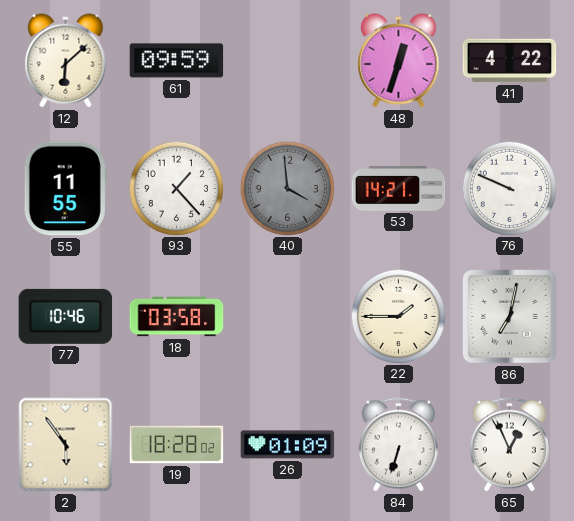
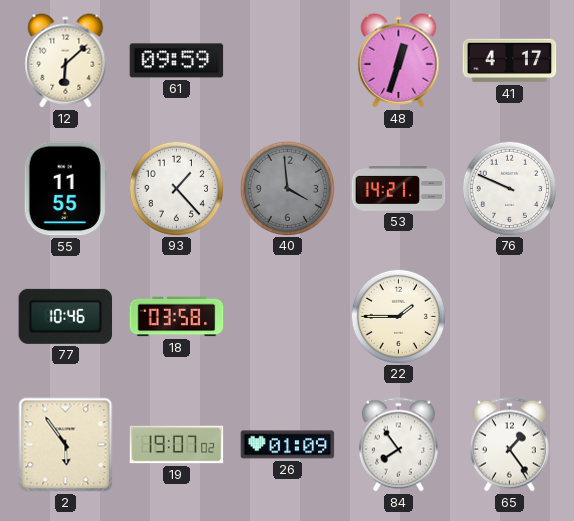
41: 4:22 -> 4:17
86: 7:02 -> none
19: 18:28 -> 19:07
84: 6:33 -> 7:54
65: 12:56 -> 1:24
